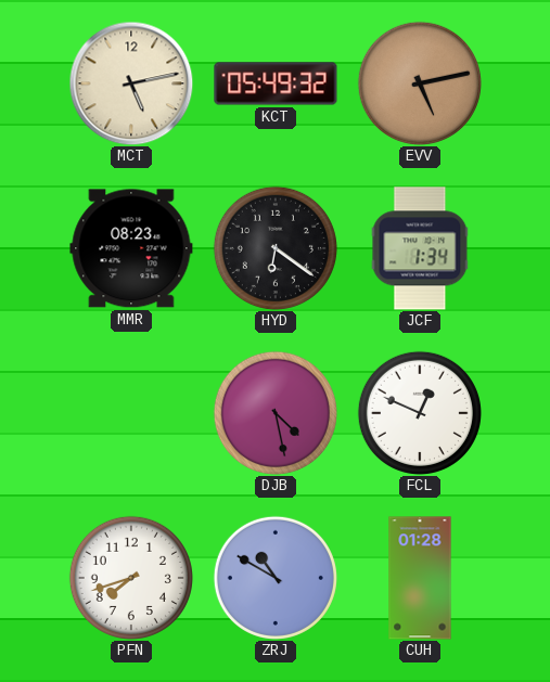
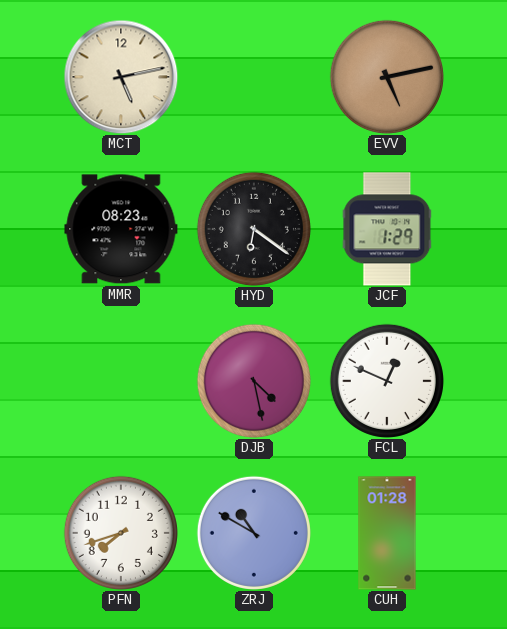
KCT: 05:49 -> none
JCF: 1:34 -> 1:29
